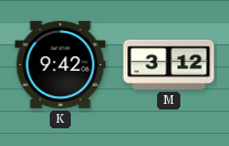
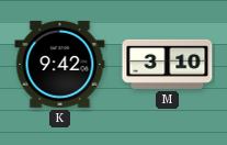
M: 3:12 -> 3:10
